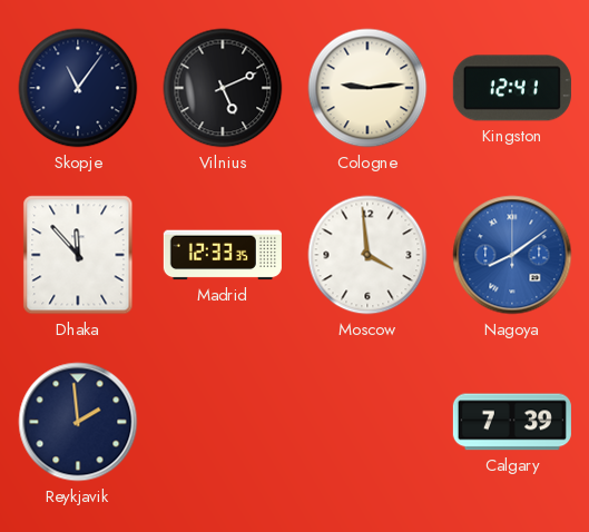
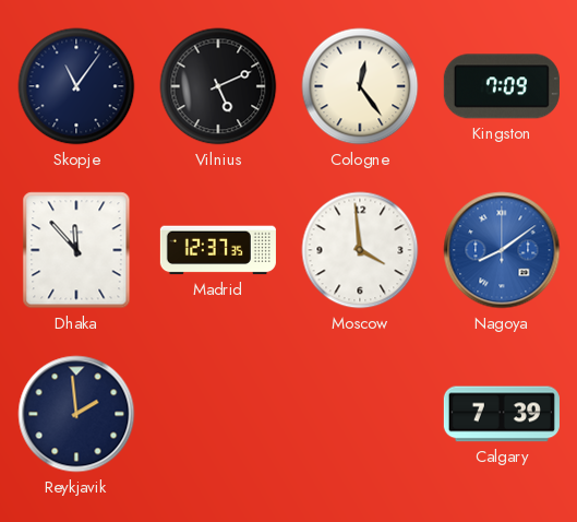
Cologne: 9:14 -> 12:24
Kingston: 12:41 -> 7:09
Madrid: 12:33 -> 12:37
